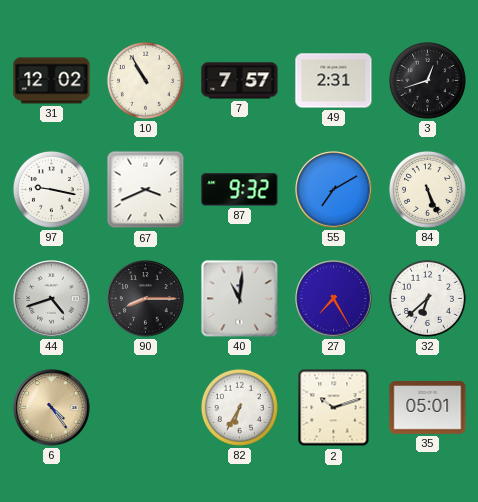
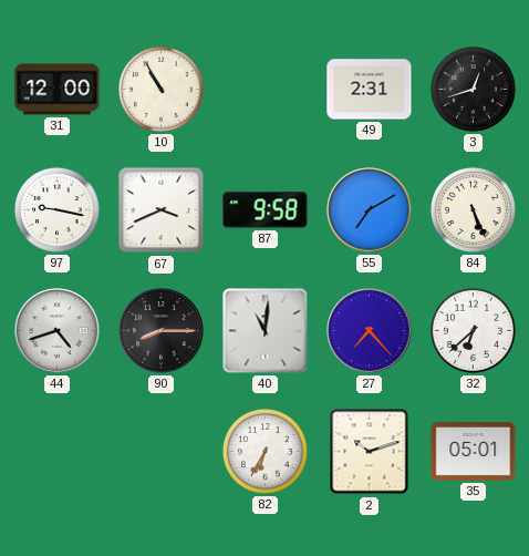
31: 12:02 -> 12:00
7: 7:57 -> none
87: 9:32 -> 9:58
27: 7:25 -> 7:23
6: 4:24 -> none
